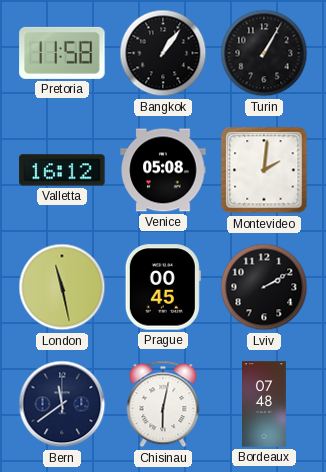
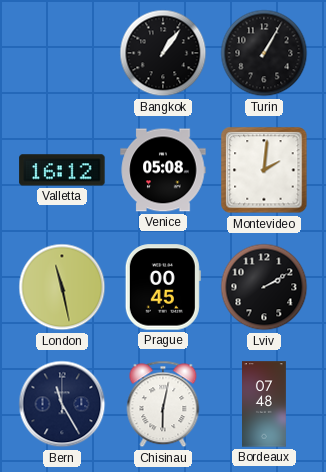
Pretoria: 11:58 -> none
Bern: 11:39 -> 11:25
